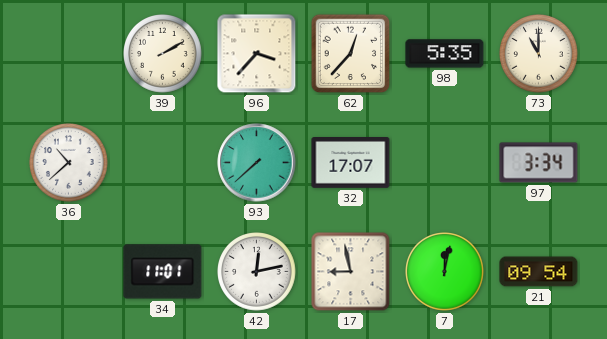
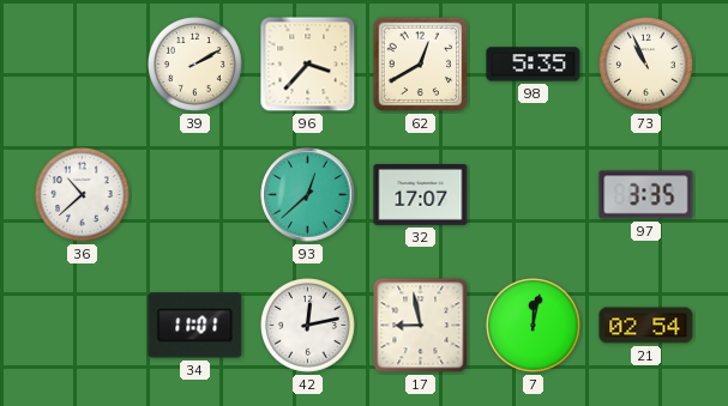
62: 12:37 -> 12:40
73: 11:00 -> 10:56
93: 7:38 -> 12:38
97: 3:34 -> 3:35
21: 09:54 -> 02:54
